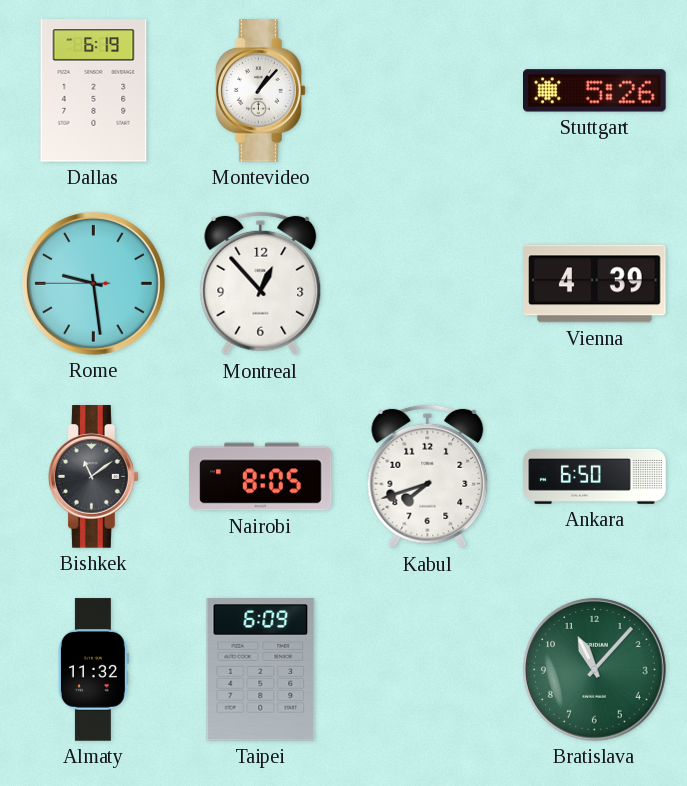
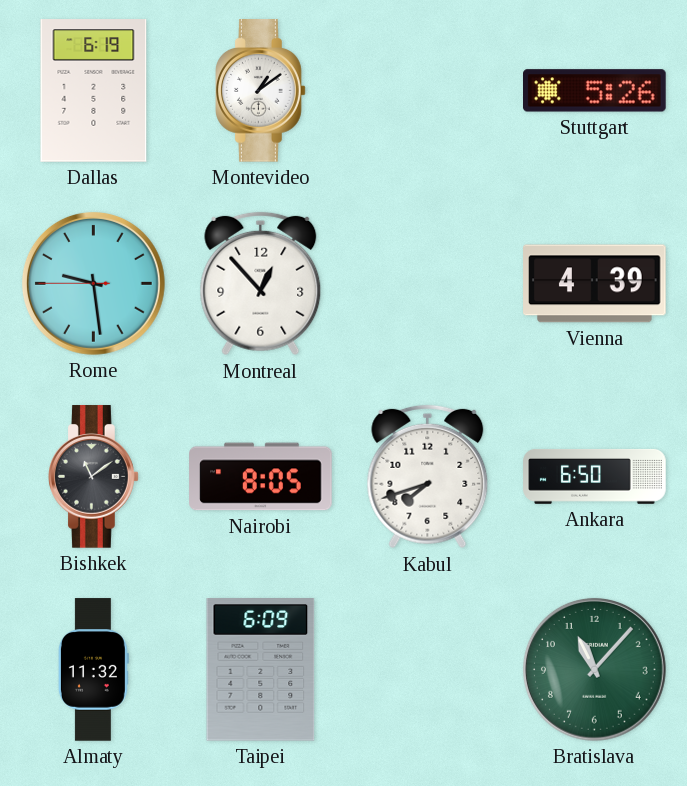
Montevideo: 1:07 -> 1:09
